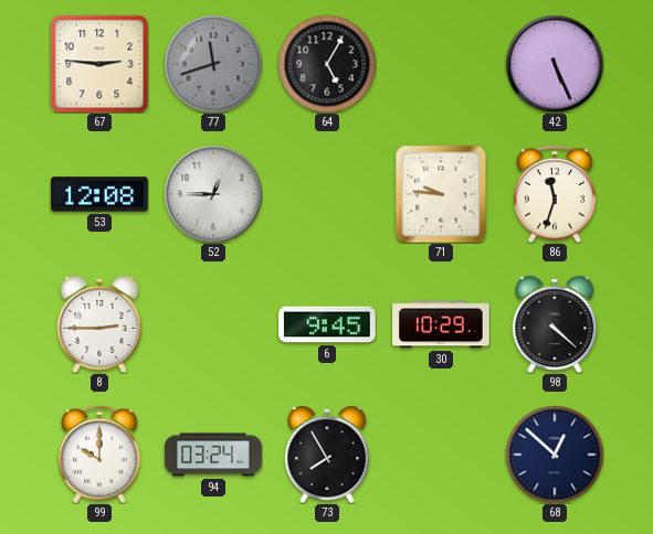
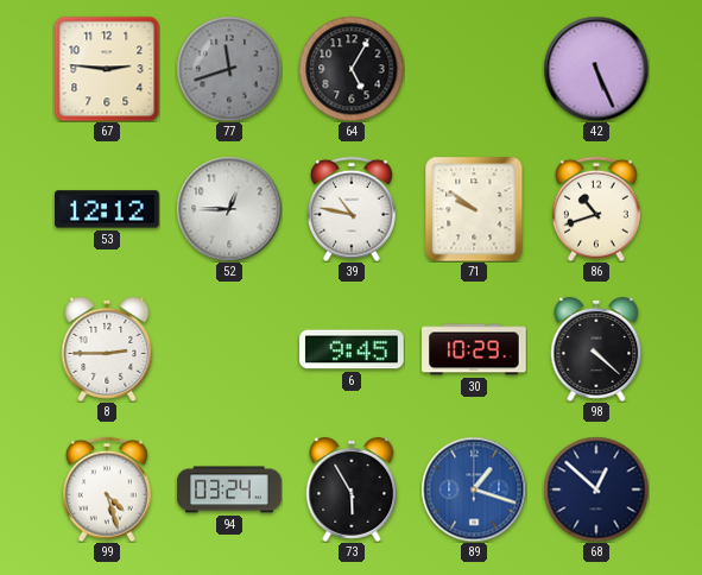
53: 12:08 -> 12:12
39: none -> 10:47
71: 9:46 -> 9:51
86: 11:33 -> 10:42
99: 10:00 -> 4:27
73: 7:55 -> 5:55
89: none -> 1:18
